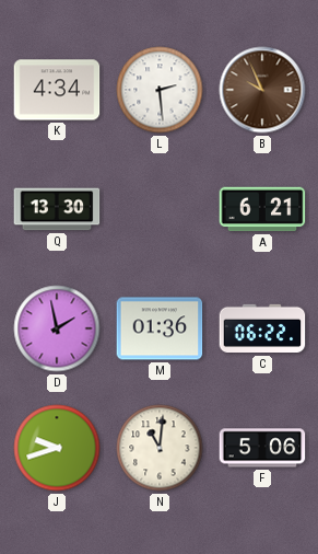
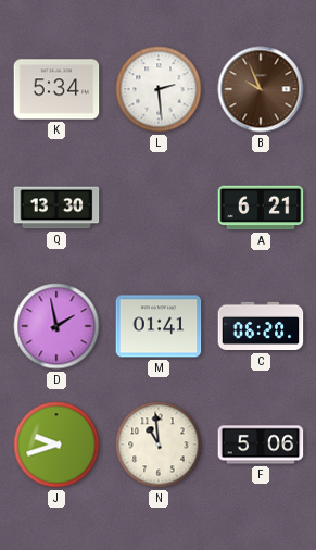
K: 4:34 -> 5:34
M: 01:36 -> 01:41
C: 06:22 -> 06:20
N: 11:01 -> 10:59
